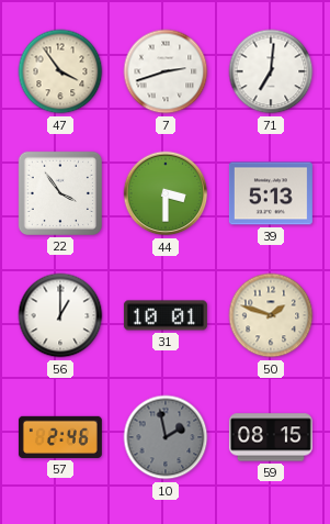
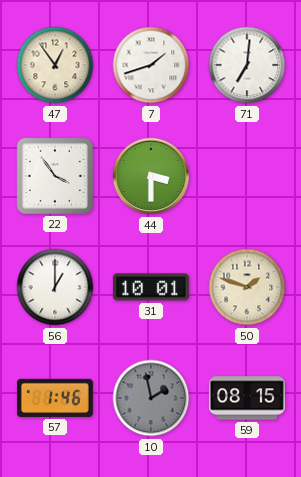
47: 3:54 -> 12:54
7: 2:42 -> 1:42
39: 5:13 -> none
57: 2:46 -> 1:46
